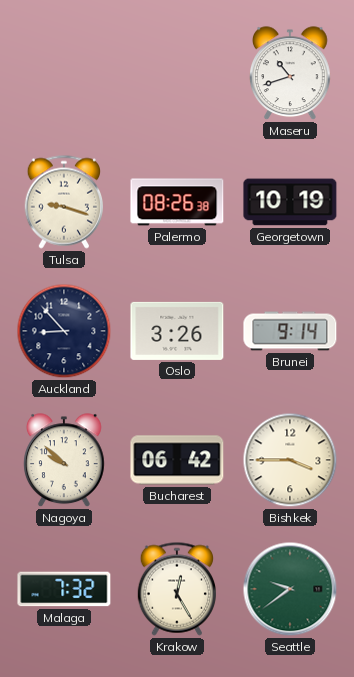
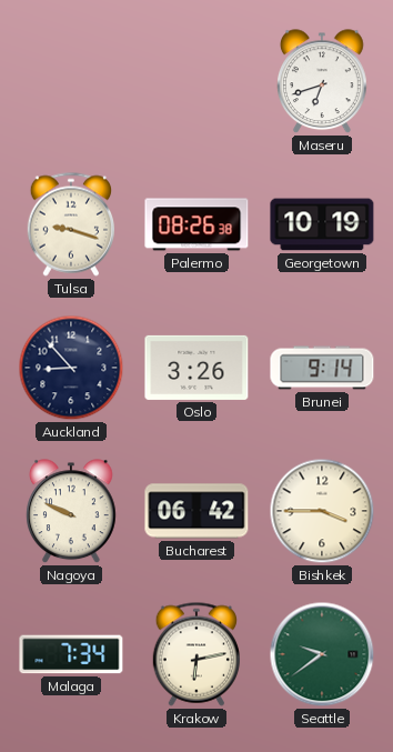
Maseru: 10:42 -> 6:42
Nagoya: 9:52 -> 9:49
Malaga: 7:32 -> 7:34
Krakow: 12:25 -> 6:13
